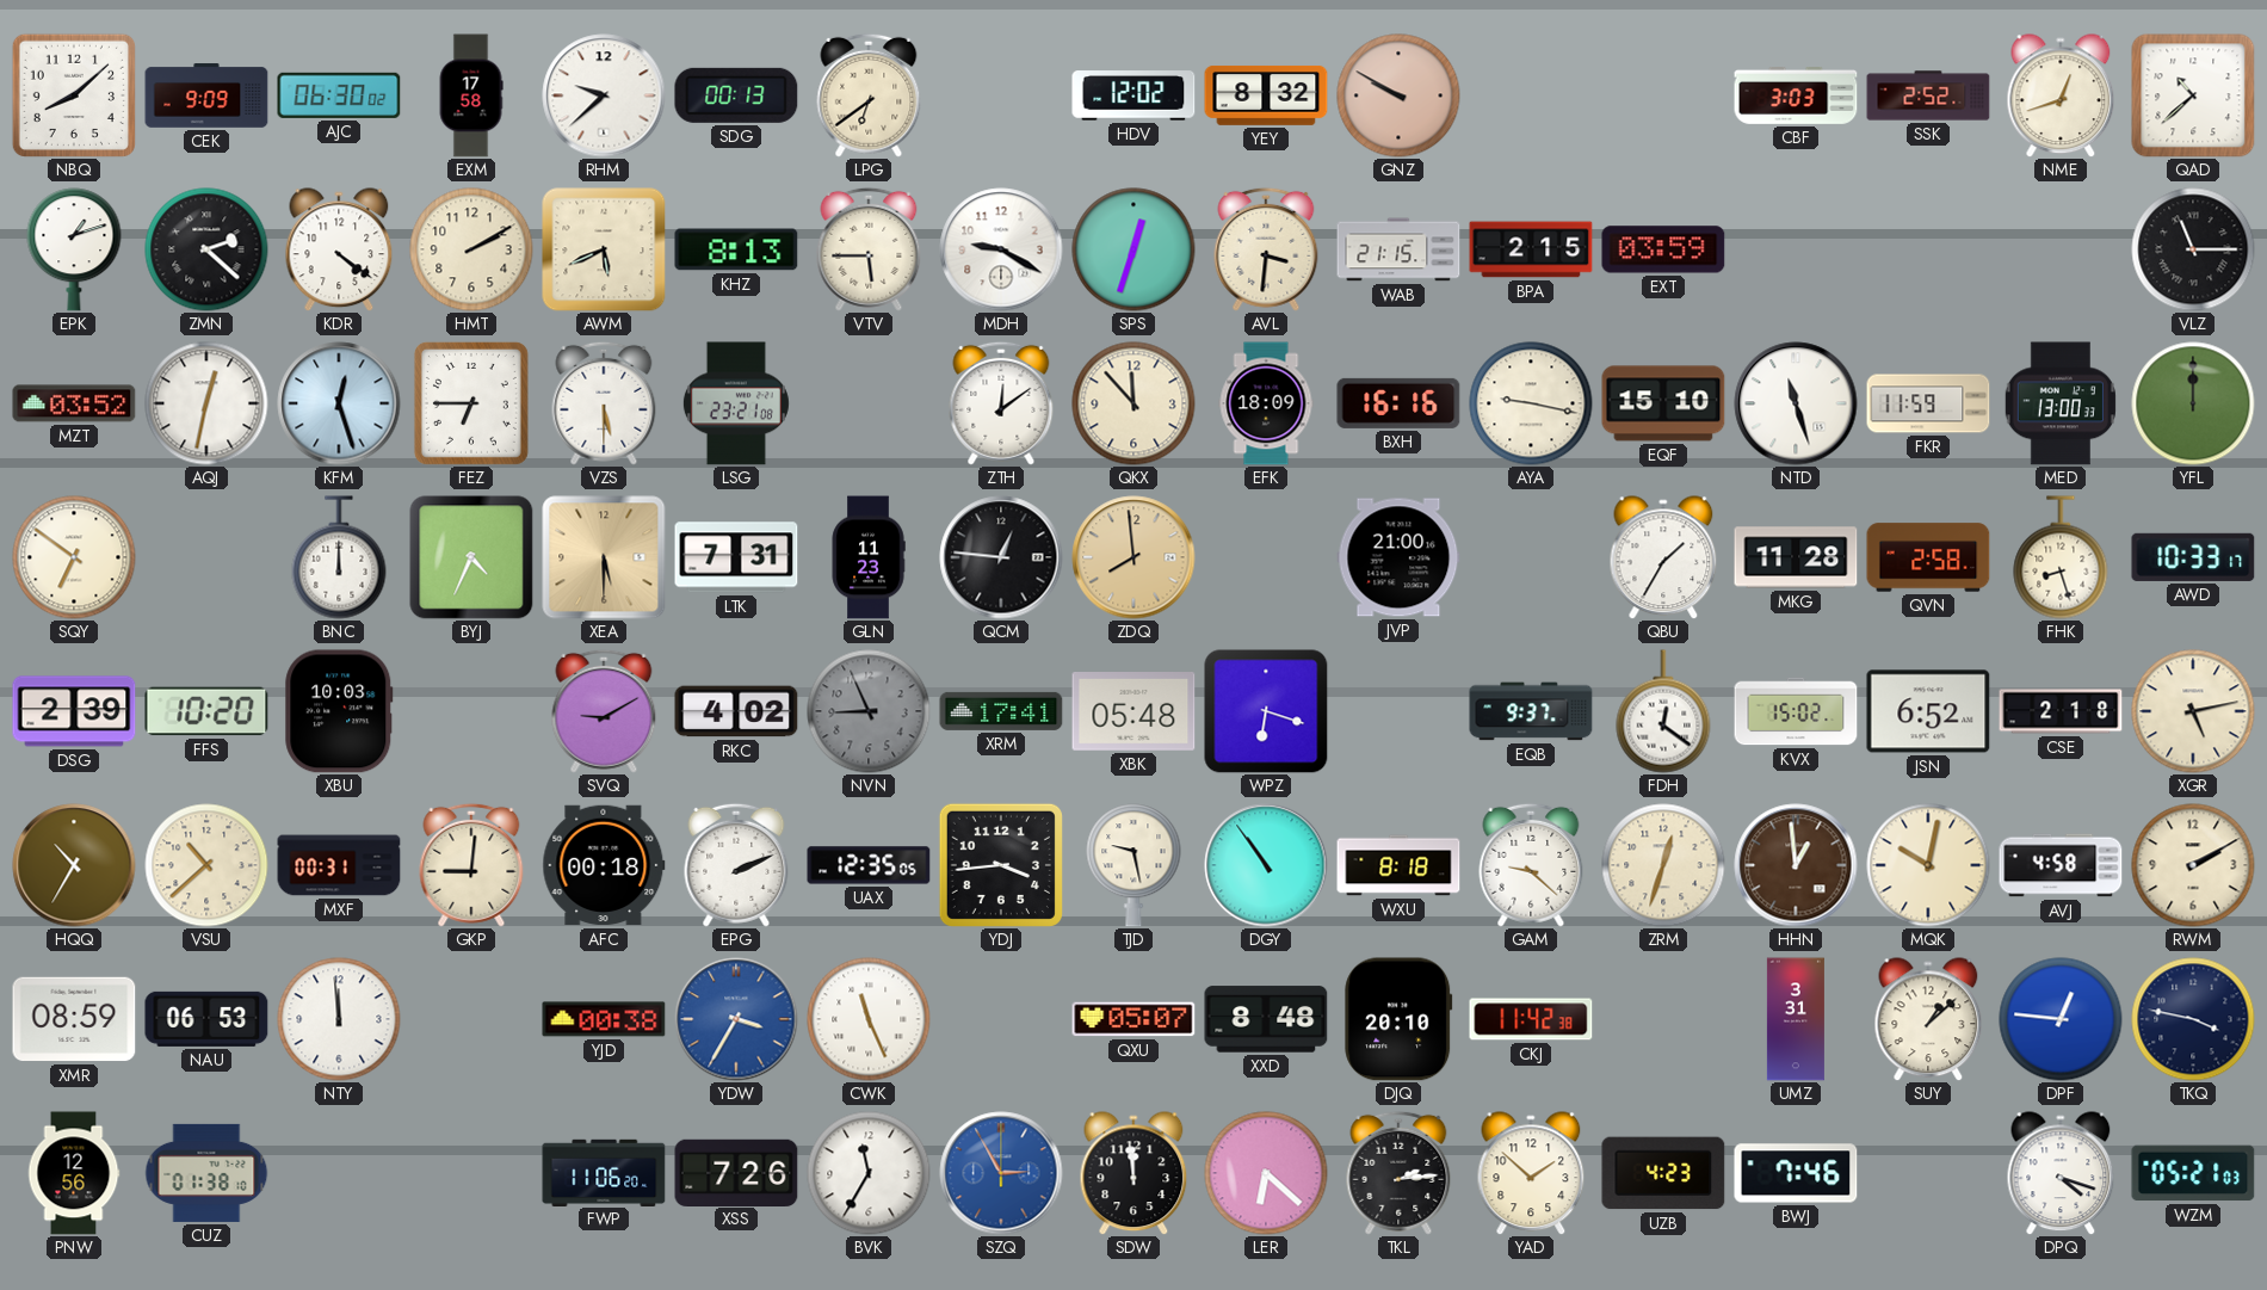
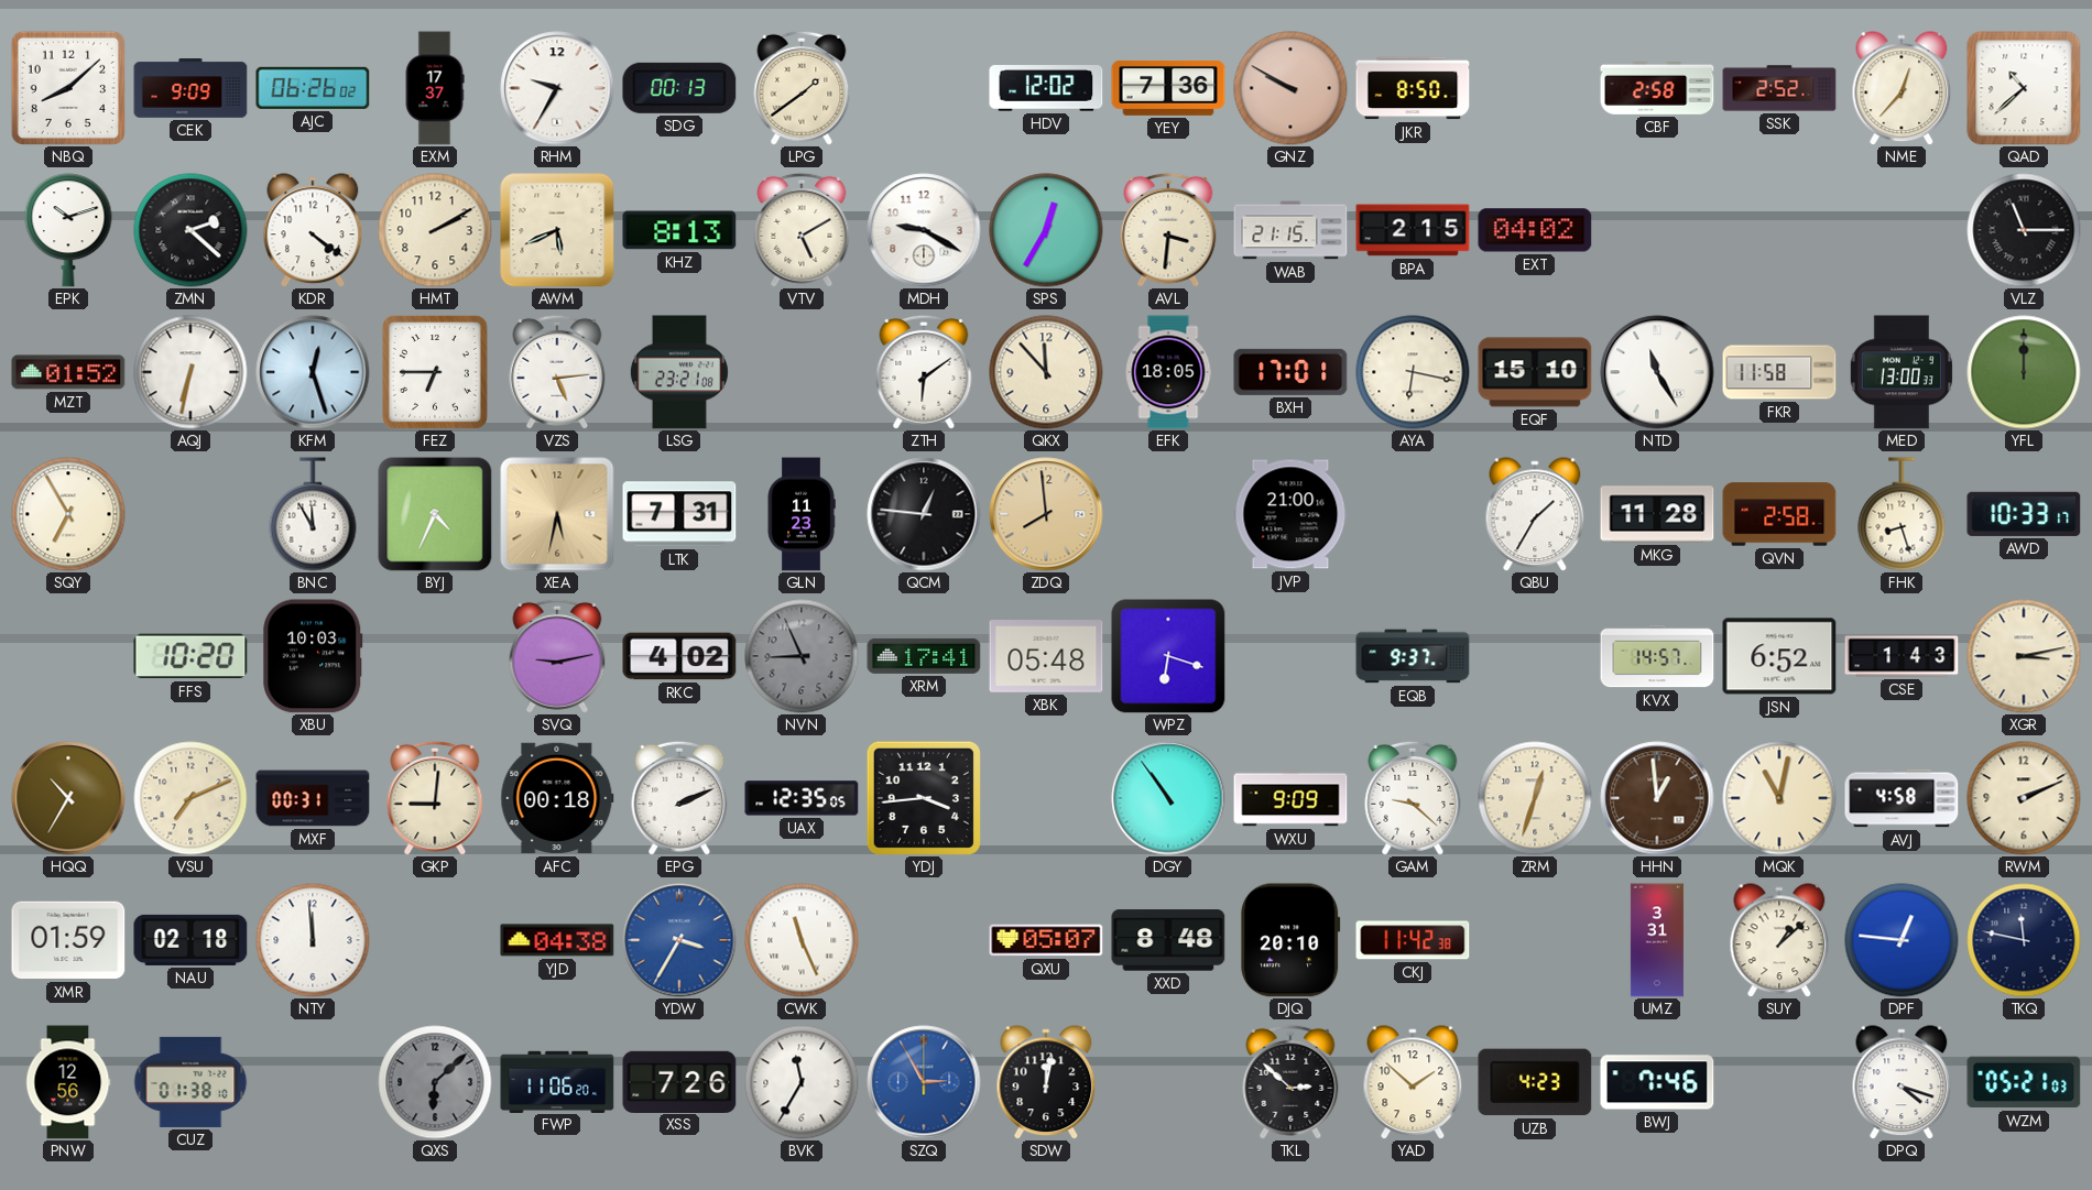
AJC: 06:30 -> 06:26
EXM: 17:58 -> 17:37
RHM: 9:38 -> 9:35
LPG: 6:39 -> 1:39
YEY: 8:32 -> 7:36
JKR: none -> 8:50
CBF: 3:03 -> 2:58
NME: 12:42 -> 12:37
EPK: 1:12 -> 10:12
VTV: 5:45 -> 5:10
SPS: 12:33 -> 12:35
EXT: 03:59 -> 04:02
MZT: 03:52 -> 01:52
AQJ: 12:32 -> 6:32
VZS: 5:30 -> 5:14
ZTH: 12:09 -> 6:09
EFK: 18:09 -> 18:05
BXH: 16:16 -> 17:01
AYA: 9:17 -> 6:17
NTD: 11:27 -> 11:25
FKR: 11:59 -> 11:58
SQY: 6:51 -> 6:55
BNC: 12:00 -> 11:55
XEA: 5:30 -> 5:32
DSG: 2:39 -> none
SVQ: 9:10 -> 9:13
FDH: 12:21 -> none
KVX: 15:02 -> 14:57
CSE: 2:18 -> 1:43
XGR: 5:13 -> 3:13
VSU: 10:38 -> 7:11
TJD: 9:28 -> none
WXU: 8:18 -> 9:09
MQK: 10:02 -> 11:02
RWM: 2:10 -> 2:11
XMR: 08:59 -> 01:59
NAU: 06:53 -> 02:18
YJD: 00:38 -> 04:38
TKQ: 3:47 -> 11:47
QXS: none -> 6:08
SDW: 11:59 -> 12:02
LER: 6:22 -> none
TKL: 2:14 -> 2:52
